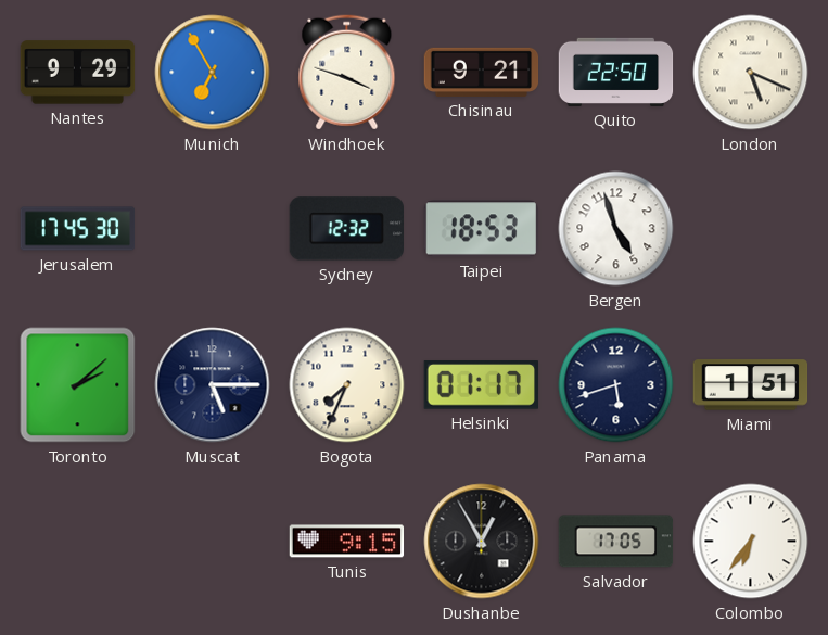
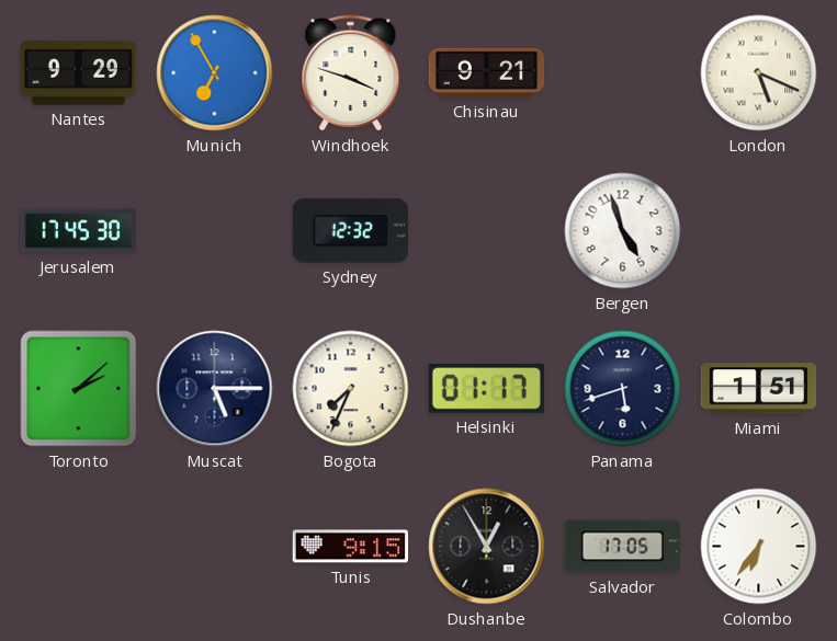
Quito: 22:50 -> none
Taipei: 18:53 -> none
